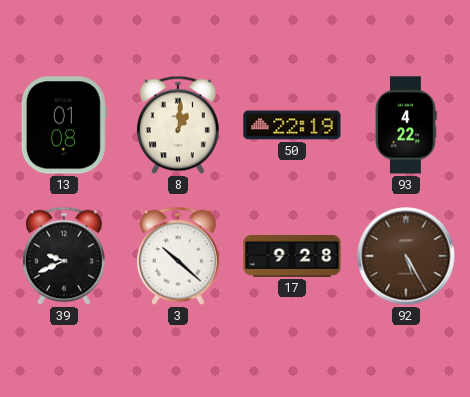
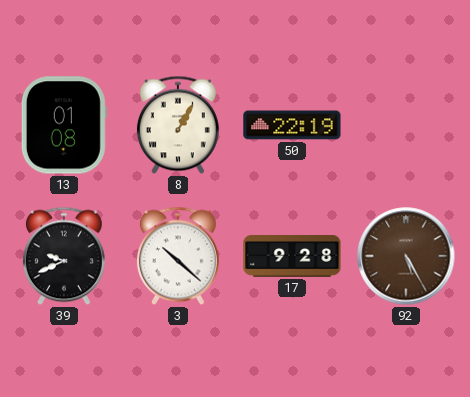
8: 1:01 -> 1:05
93: 4:22 -> none
